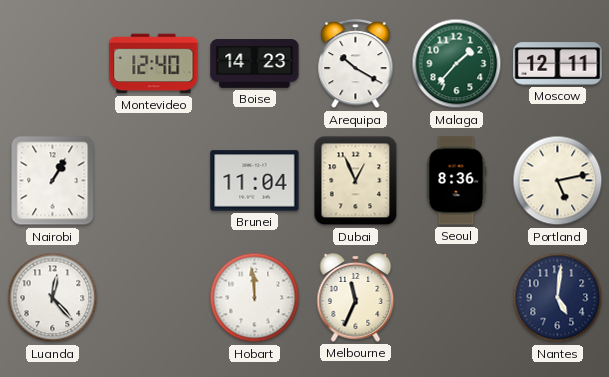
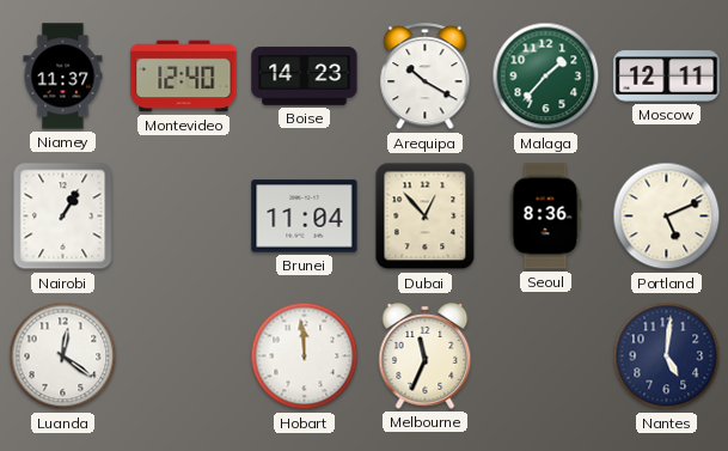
Niamey: none -> 11:37
Dubai: 12:56 -> 12:53
Portland: 5:13 -> 5:11
Luanda: 12:23 -> 12:21
